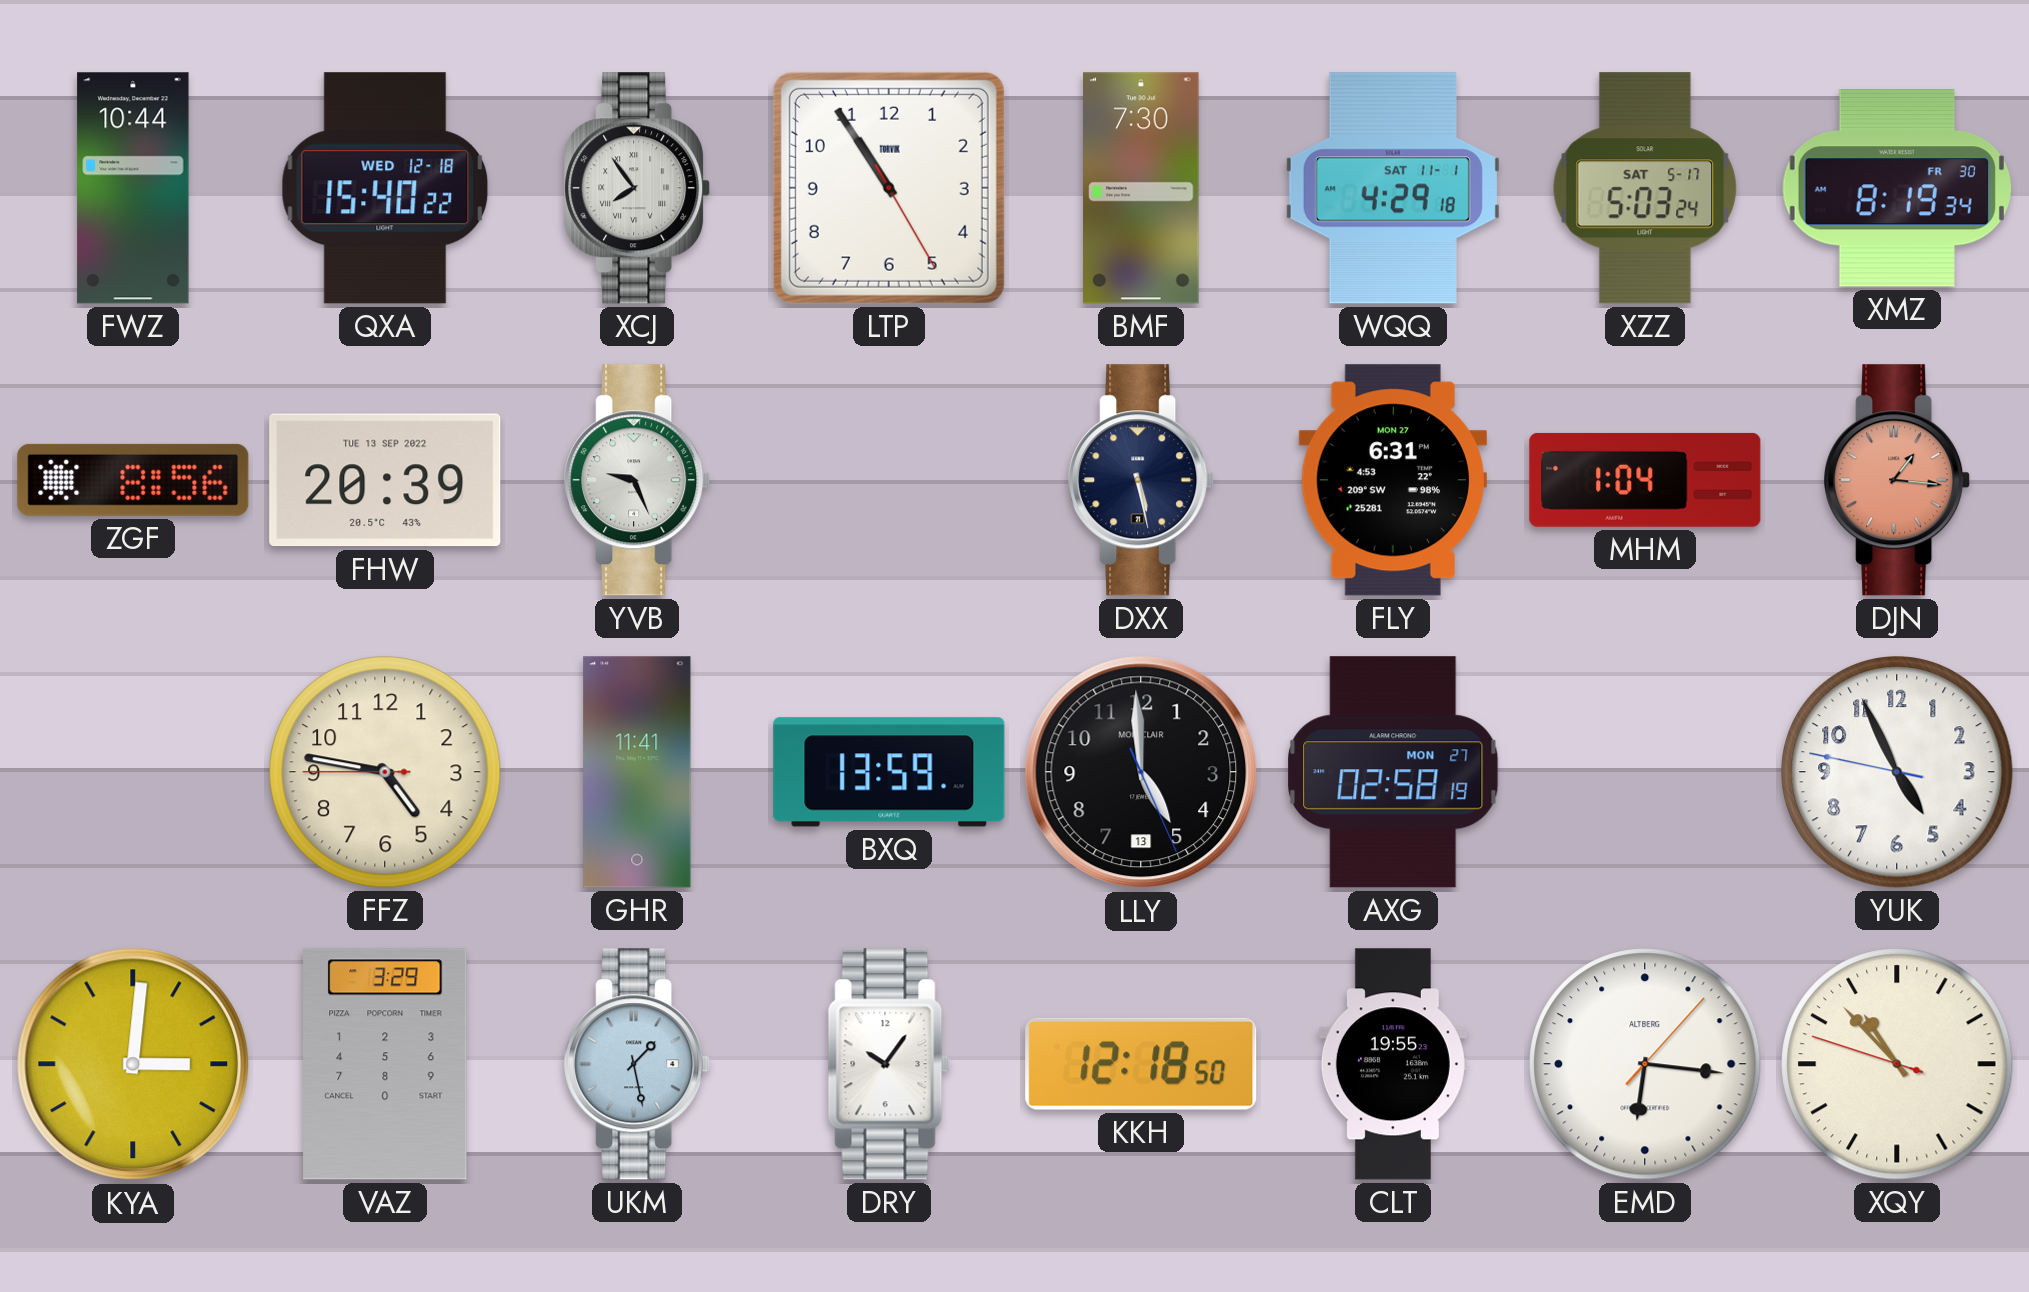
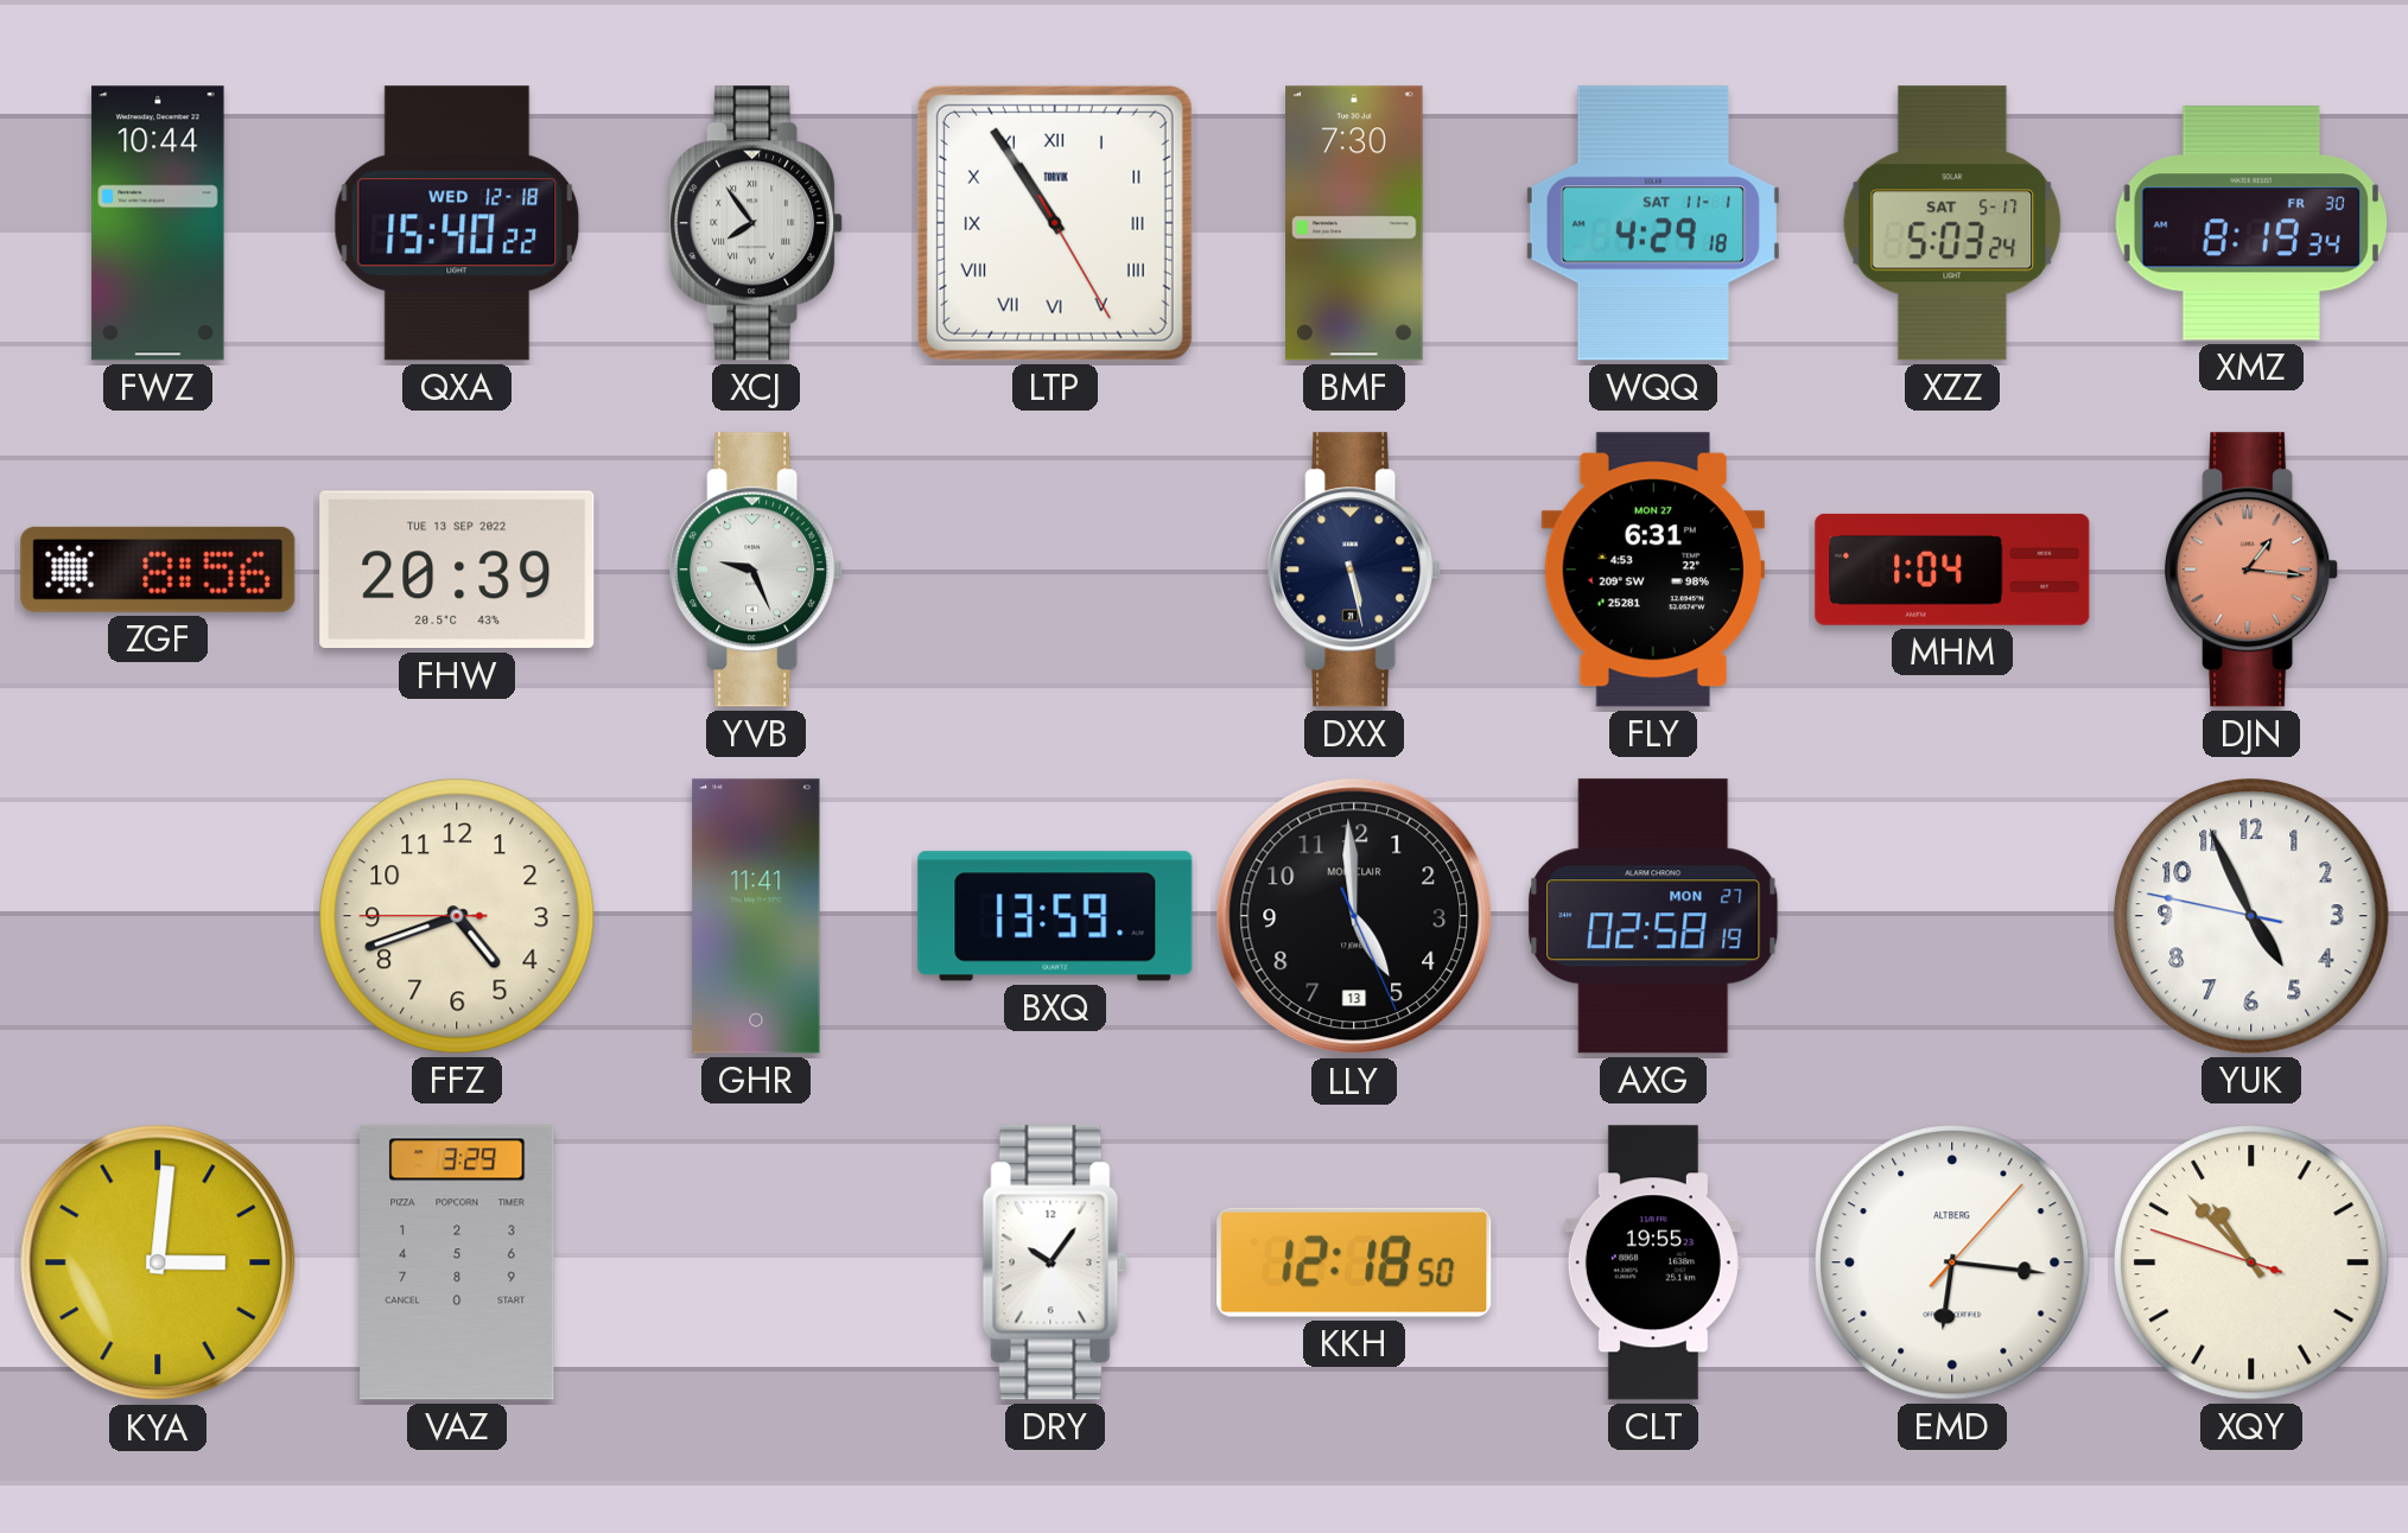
LTP numerals: Arabic -> Roman
FFZ: 4:46 -> 4:41
UKM: 1:28 -> none
